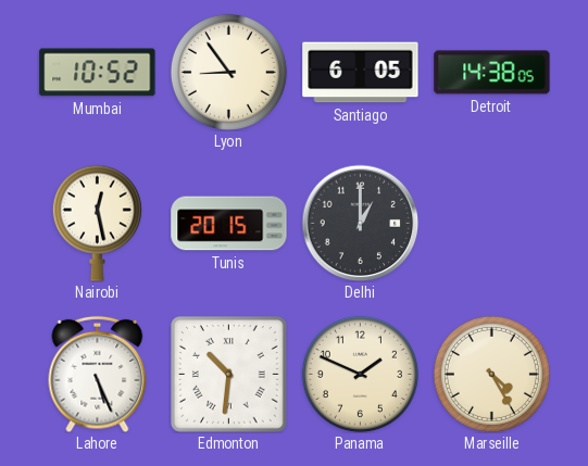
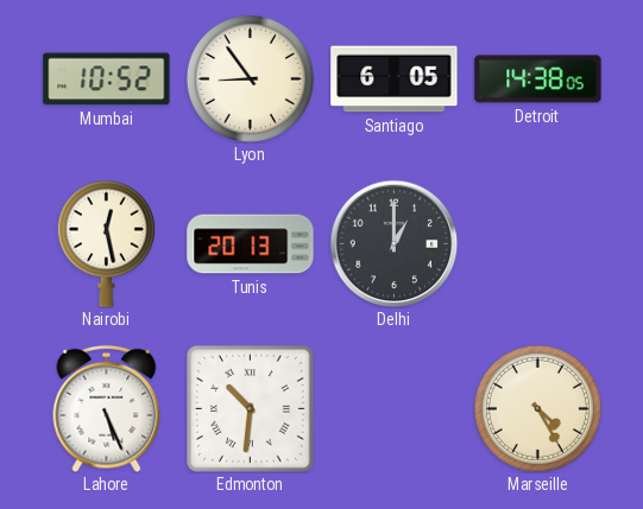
Tunis: 20:15 -> 20:13
Panama: 1:49 -> none
